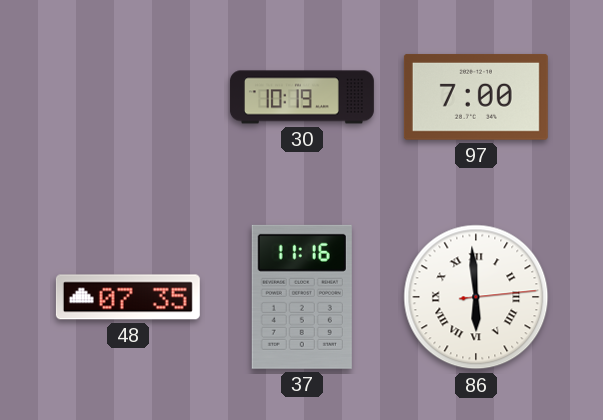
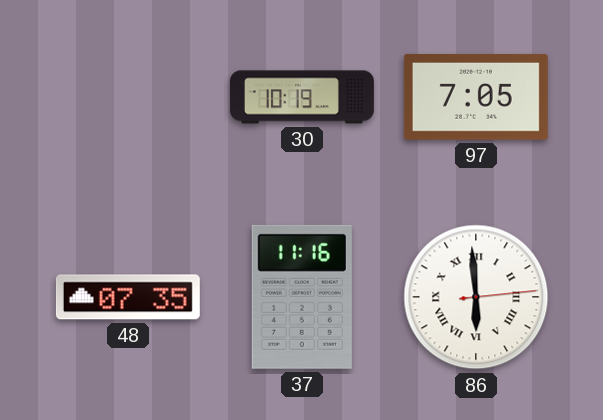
97: 7:00 -> 7:05
